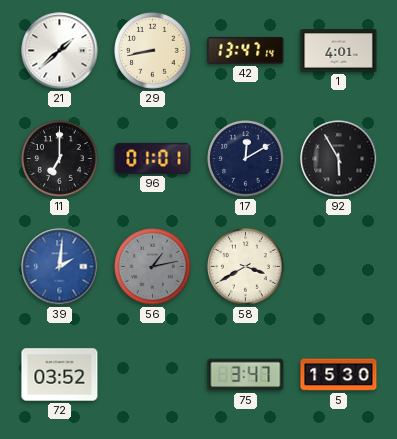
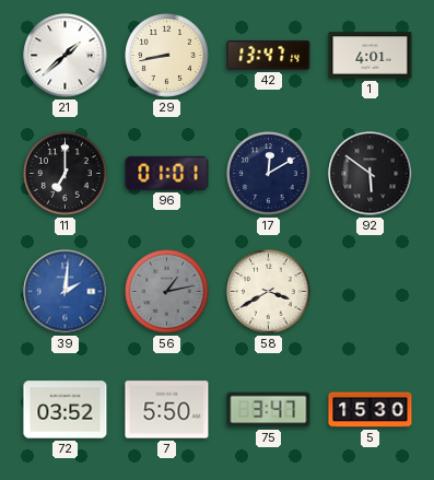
92: 5:55 -> 5:51
7: none -> 5:50
